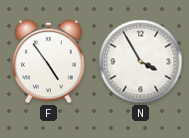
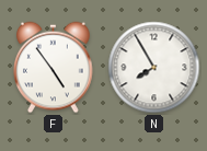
N: 3:55 -> 7:55
